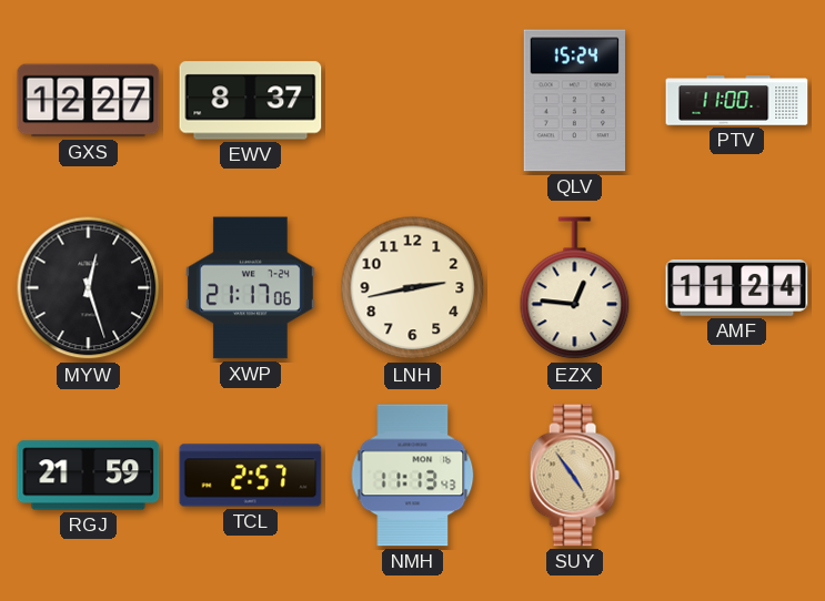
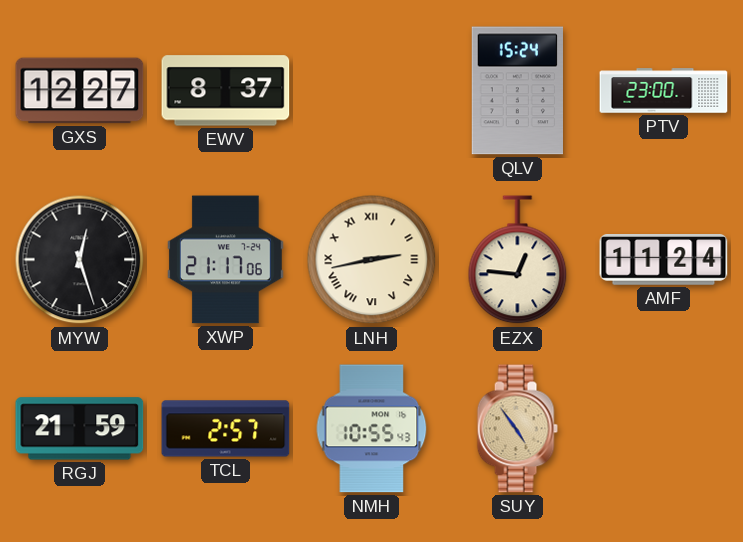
PTV: 11:00 -> 23:00
LNH numerals: Arabic -> Roman
NMH: 11:13 -> 10:55
